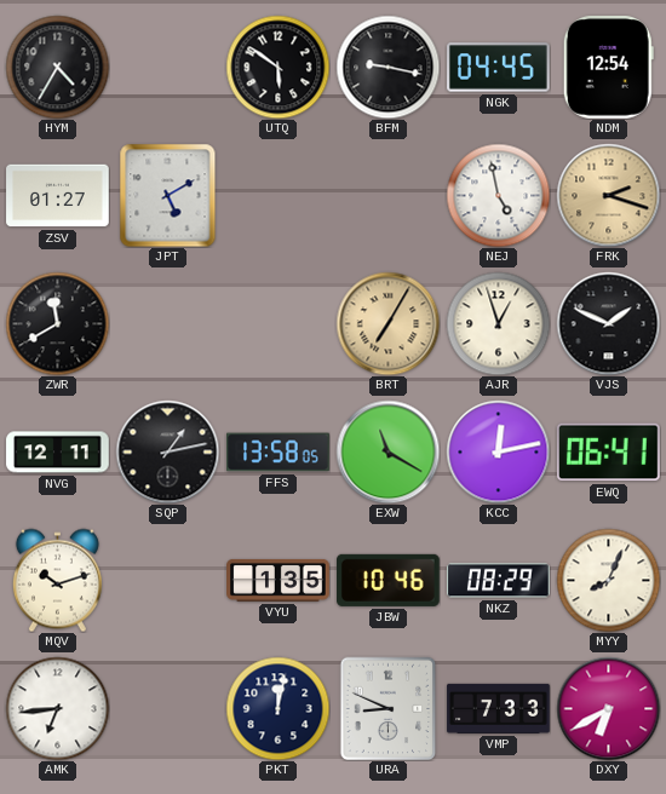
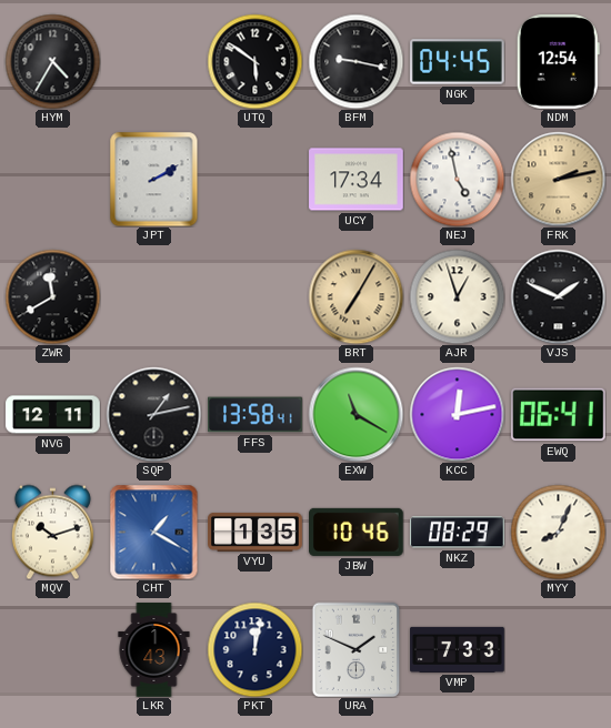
ZSV: 01:27 -> none
JPT: 5:10 -> 2:10
UCY: none -> 17:34
FRK: 2:18 -> 2:13
FFS: 13:58:05 -> 13:58:41
CHT: none -> 1:20
AMK: 6:44 -> none
LKR: none -> 1:43
URA: 8:49 -> 1:49
DXY: 6:40 -> none
